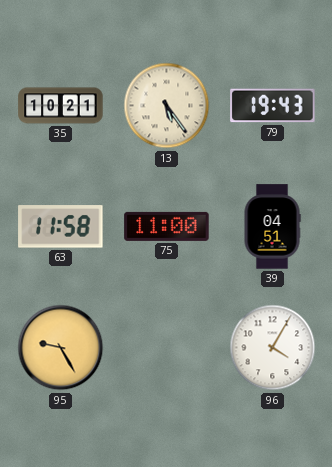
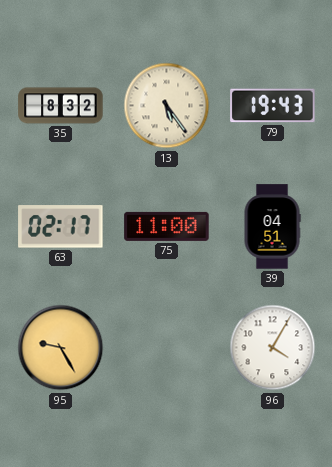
35: 10:21 -> 8:32
63: 11:58 -> 02:17
